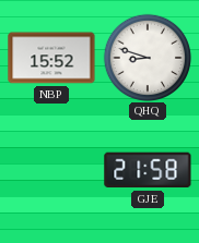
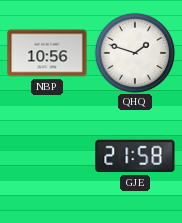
NBP: 15:52 -> 10:56
QHQ: 8:48 -> 1:48
